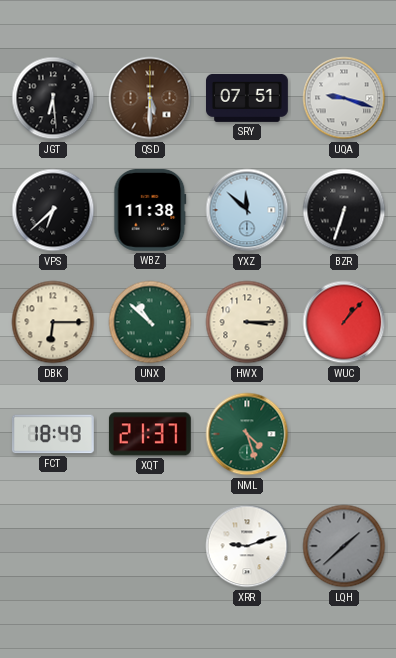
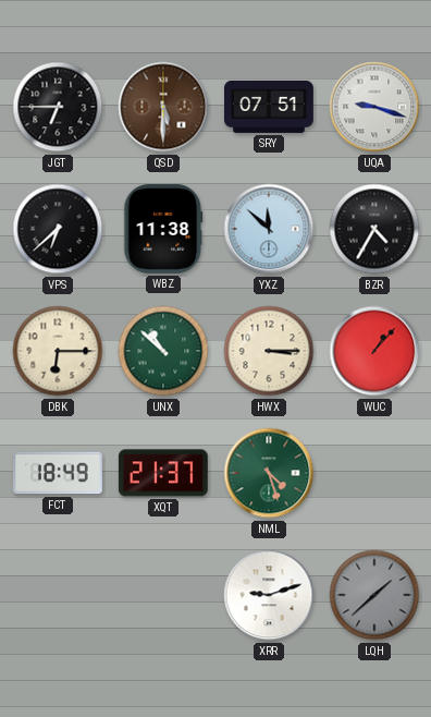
JGT: 6:29 -> 6:45
BZR: 6:33 -> 4:35
